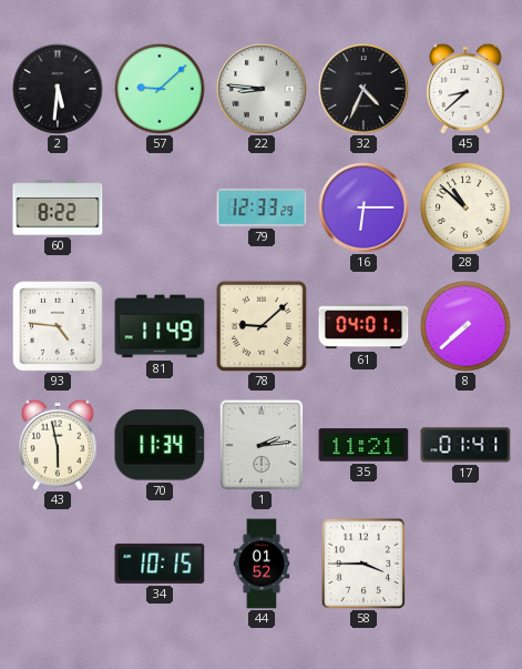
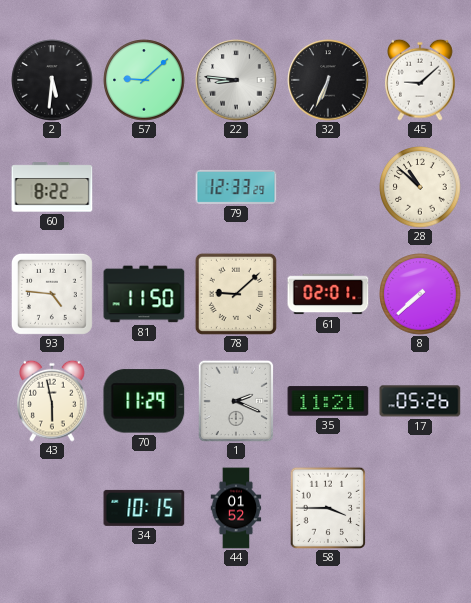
32: 4:34 -> 6:34
45: 8:38 -> 9:08
16: 6:15 -> none
81: 11:49 -> 11:50
61: 04:01 -> 02:01
70: 11:34 -> 11:29
1: 2:14 -> 2:19
17: 01:41 -> 05:26
